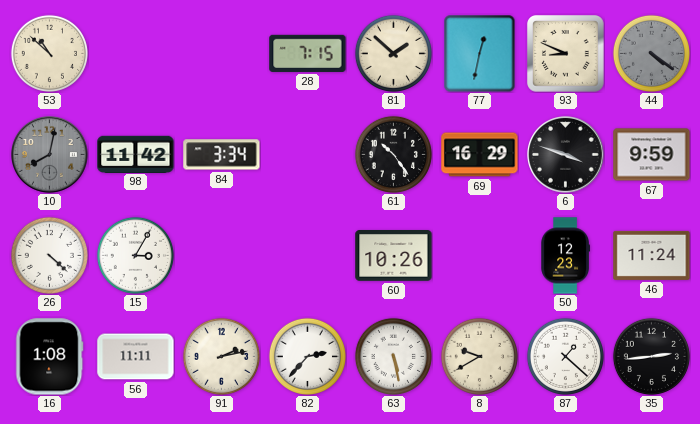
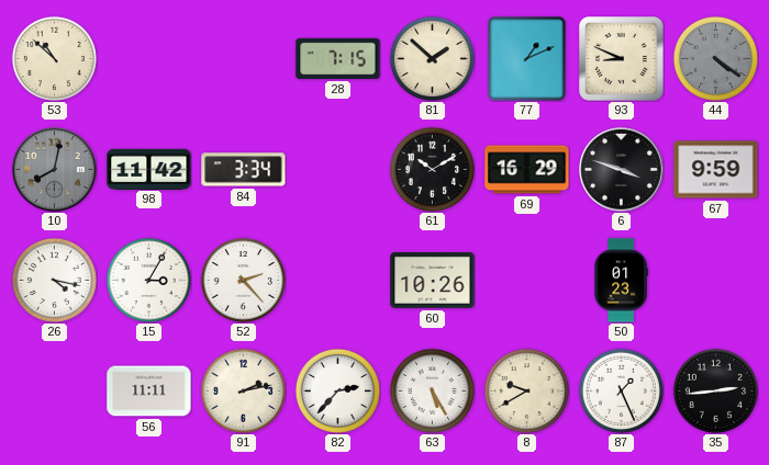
77: 12:32 -> 1:11
61: 10:24 -> 10:10
26: 4:22 -> 4:17
52: none -> 2:23
50: 12:23 -> 01:23
46: 11:24 -> none
16: 1:08 -> none
63: 5:28 -> 5:25
87: 1:22 -> 1:26
